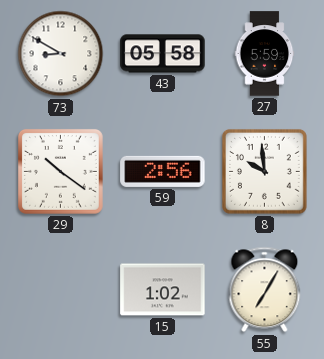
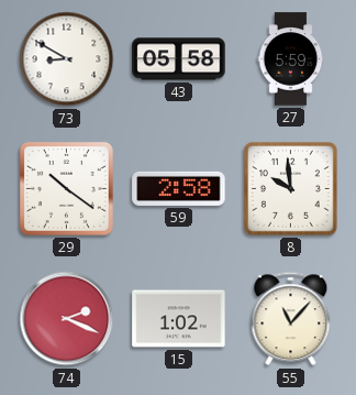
59: 2:56 -> 2:58
74: none -> 2:19
55: 7:05 -> 11:07
